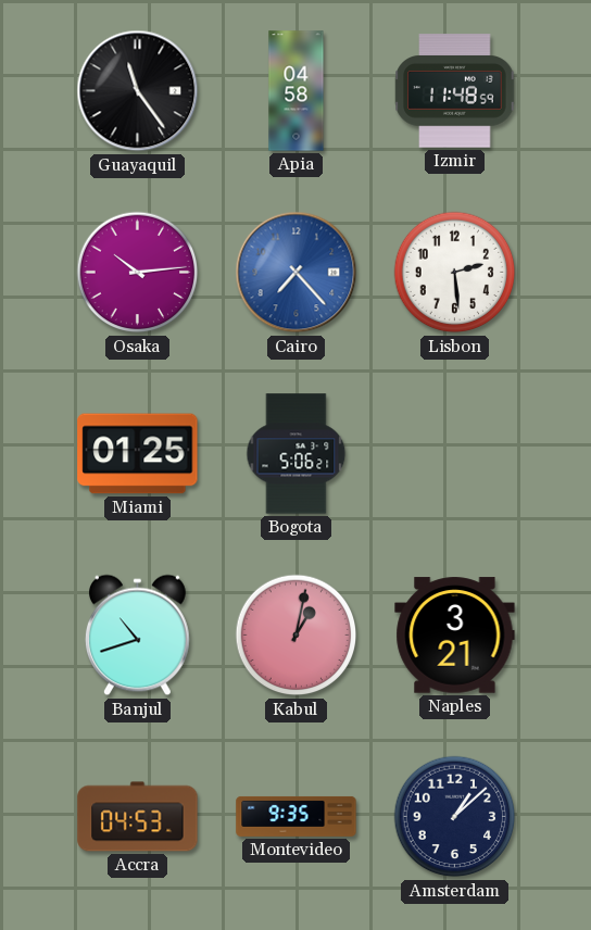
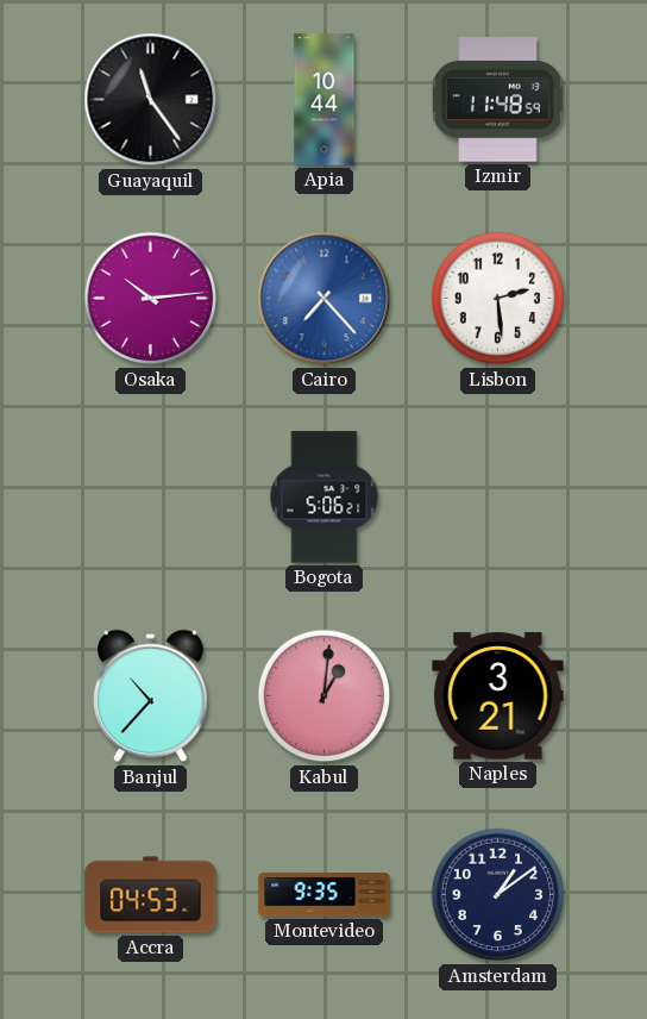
Apia: 04:58 -> 10:44
Miami: 01:25 -> none
Banjul: 10:42 -> 10:37
Kabul: 1:02 -> 1:01
Amsterdam: 1:08 -> 1:09
